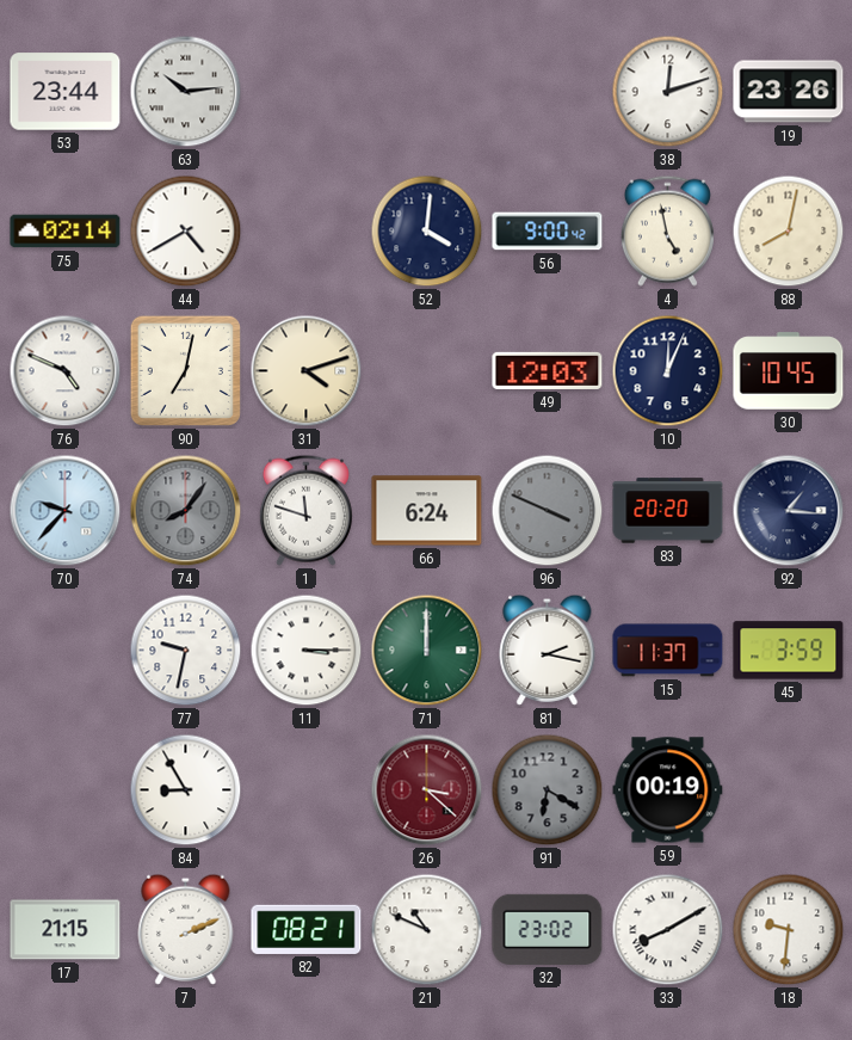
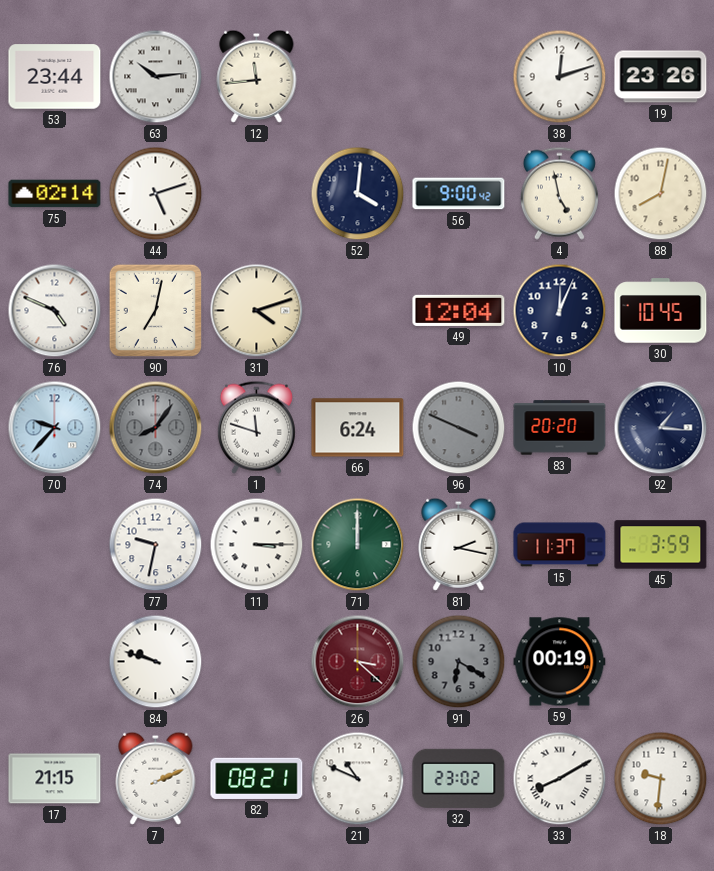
12: none -> 11:44
44: 4:40 -> 5:12
49: 12:03 -> 12:04
84: 8:55 -> 9:48
